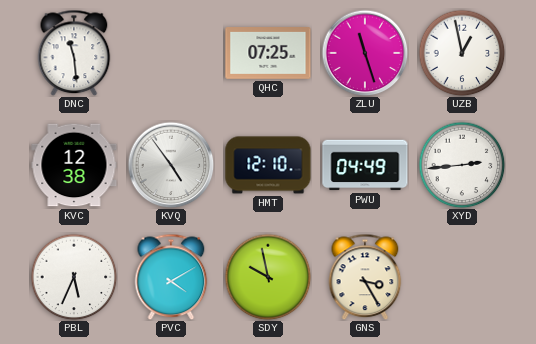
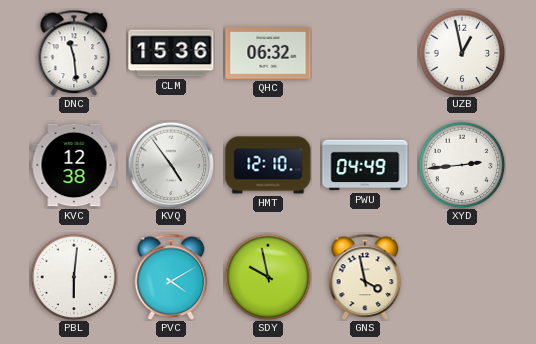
CLM: none -> 15:36
QHC: 07:25 -> 06:32
ZLU: 11:27 -> none
PBL: 5:34 -> 6:01
GNS: 3:25 -> 3:58
